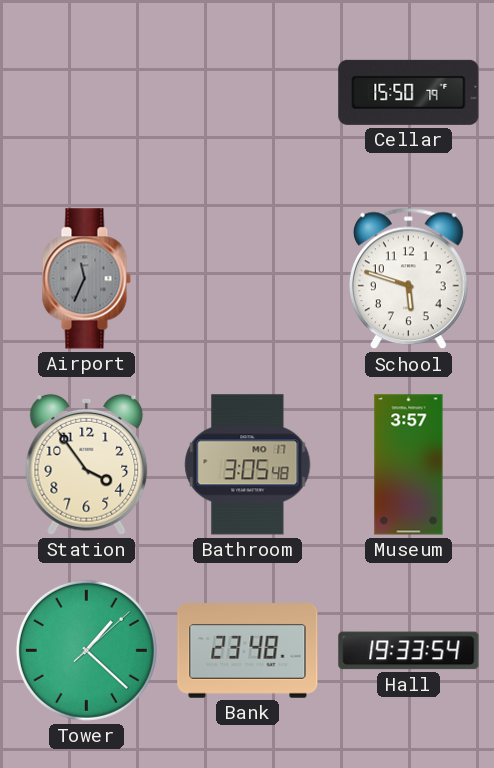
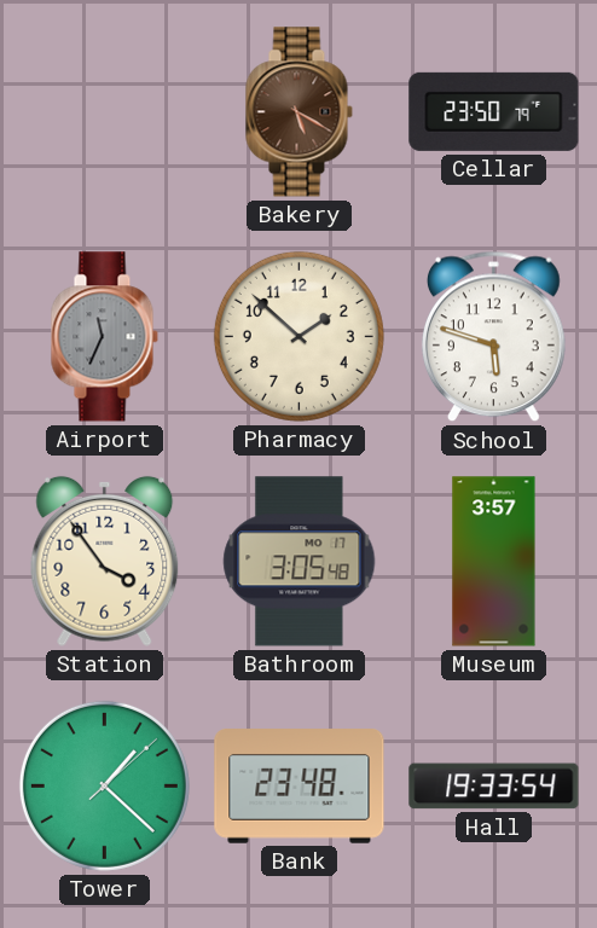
Bakery: none -> 5:20
Cellar: 15:50 -> 23:50
Pharmacy: none -> 1:52
